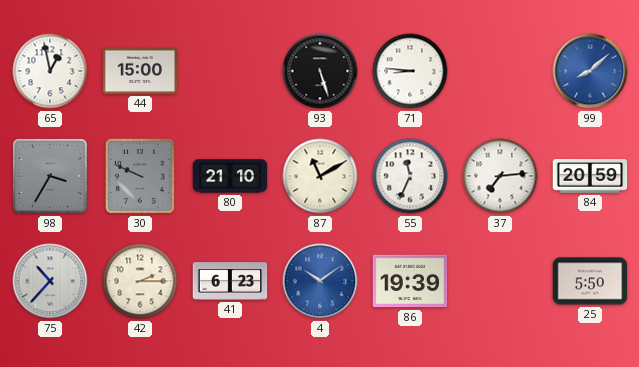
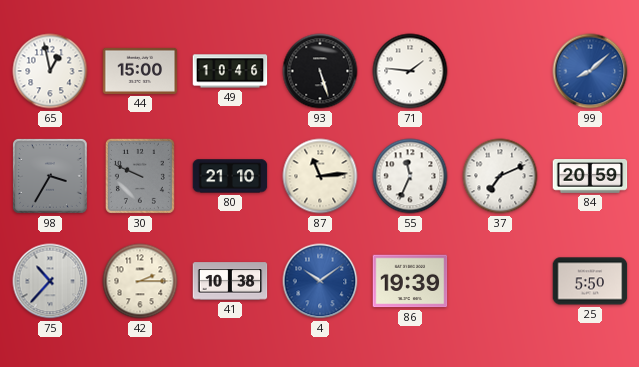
49: none -> 10:46
71: 8:46 -> 1:46
87: 11:10 -> 11:14
37: 7:14 -> 7:11
41: 6:23 -> 10:38
